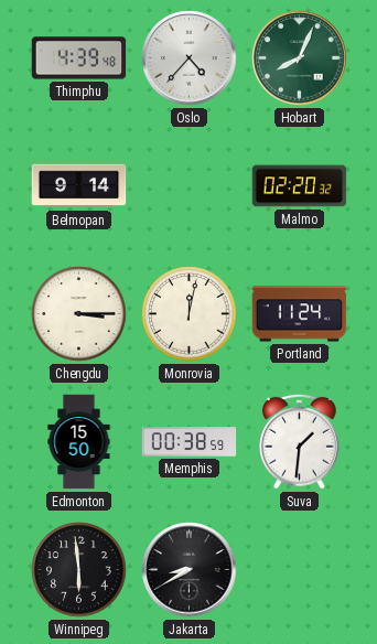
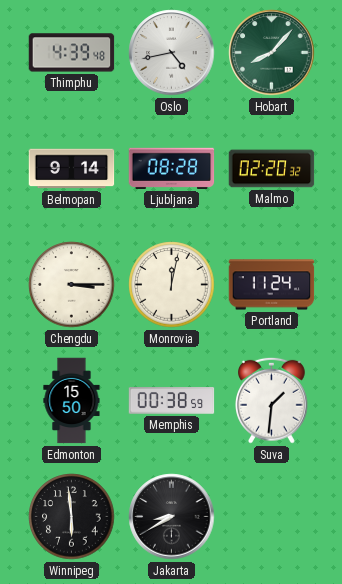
Oslo: 4:37 -> 4:43
Hobart: 8:04 -> 8:07
Ljubljana: none -> 08:28
